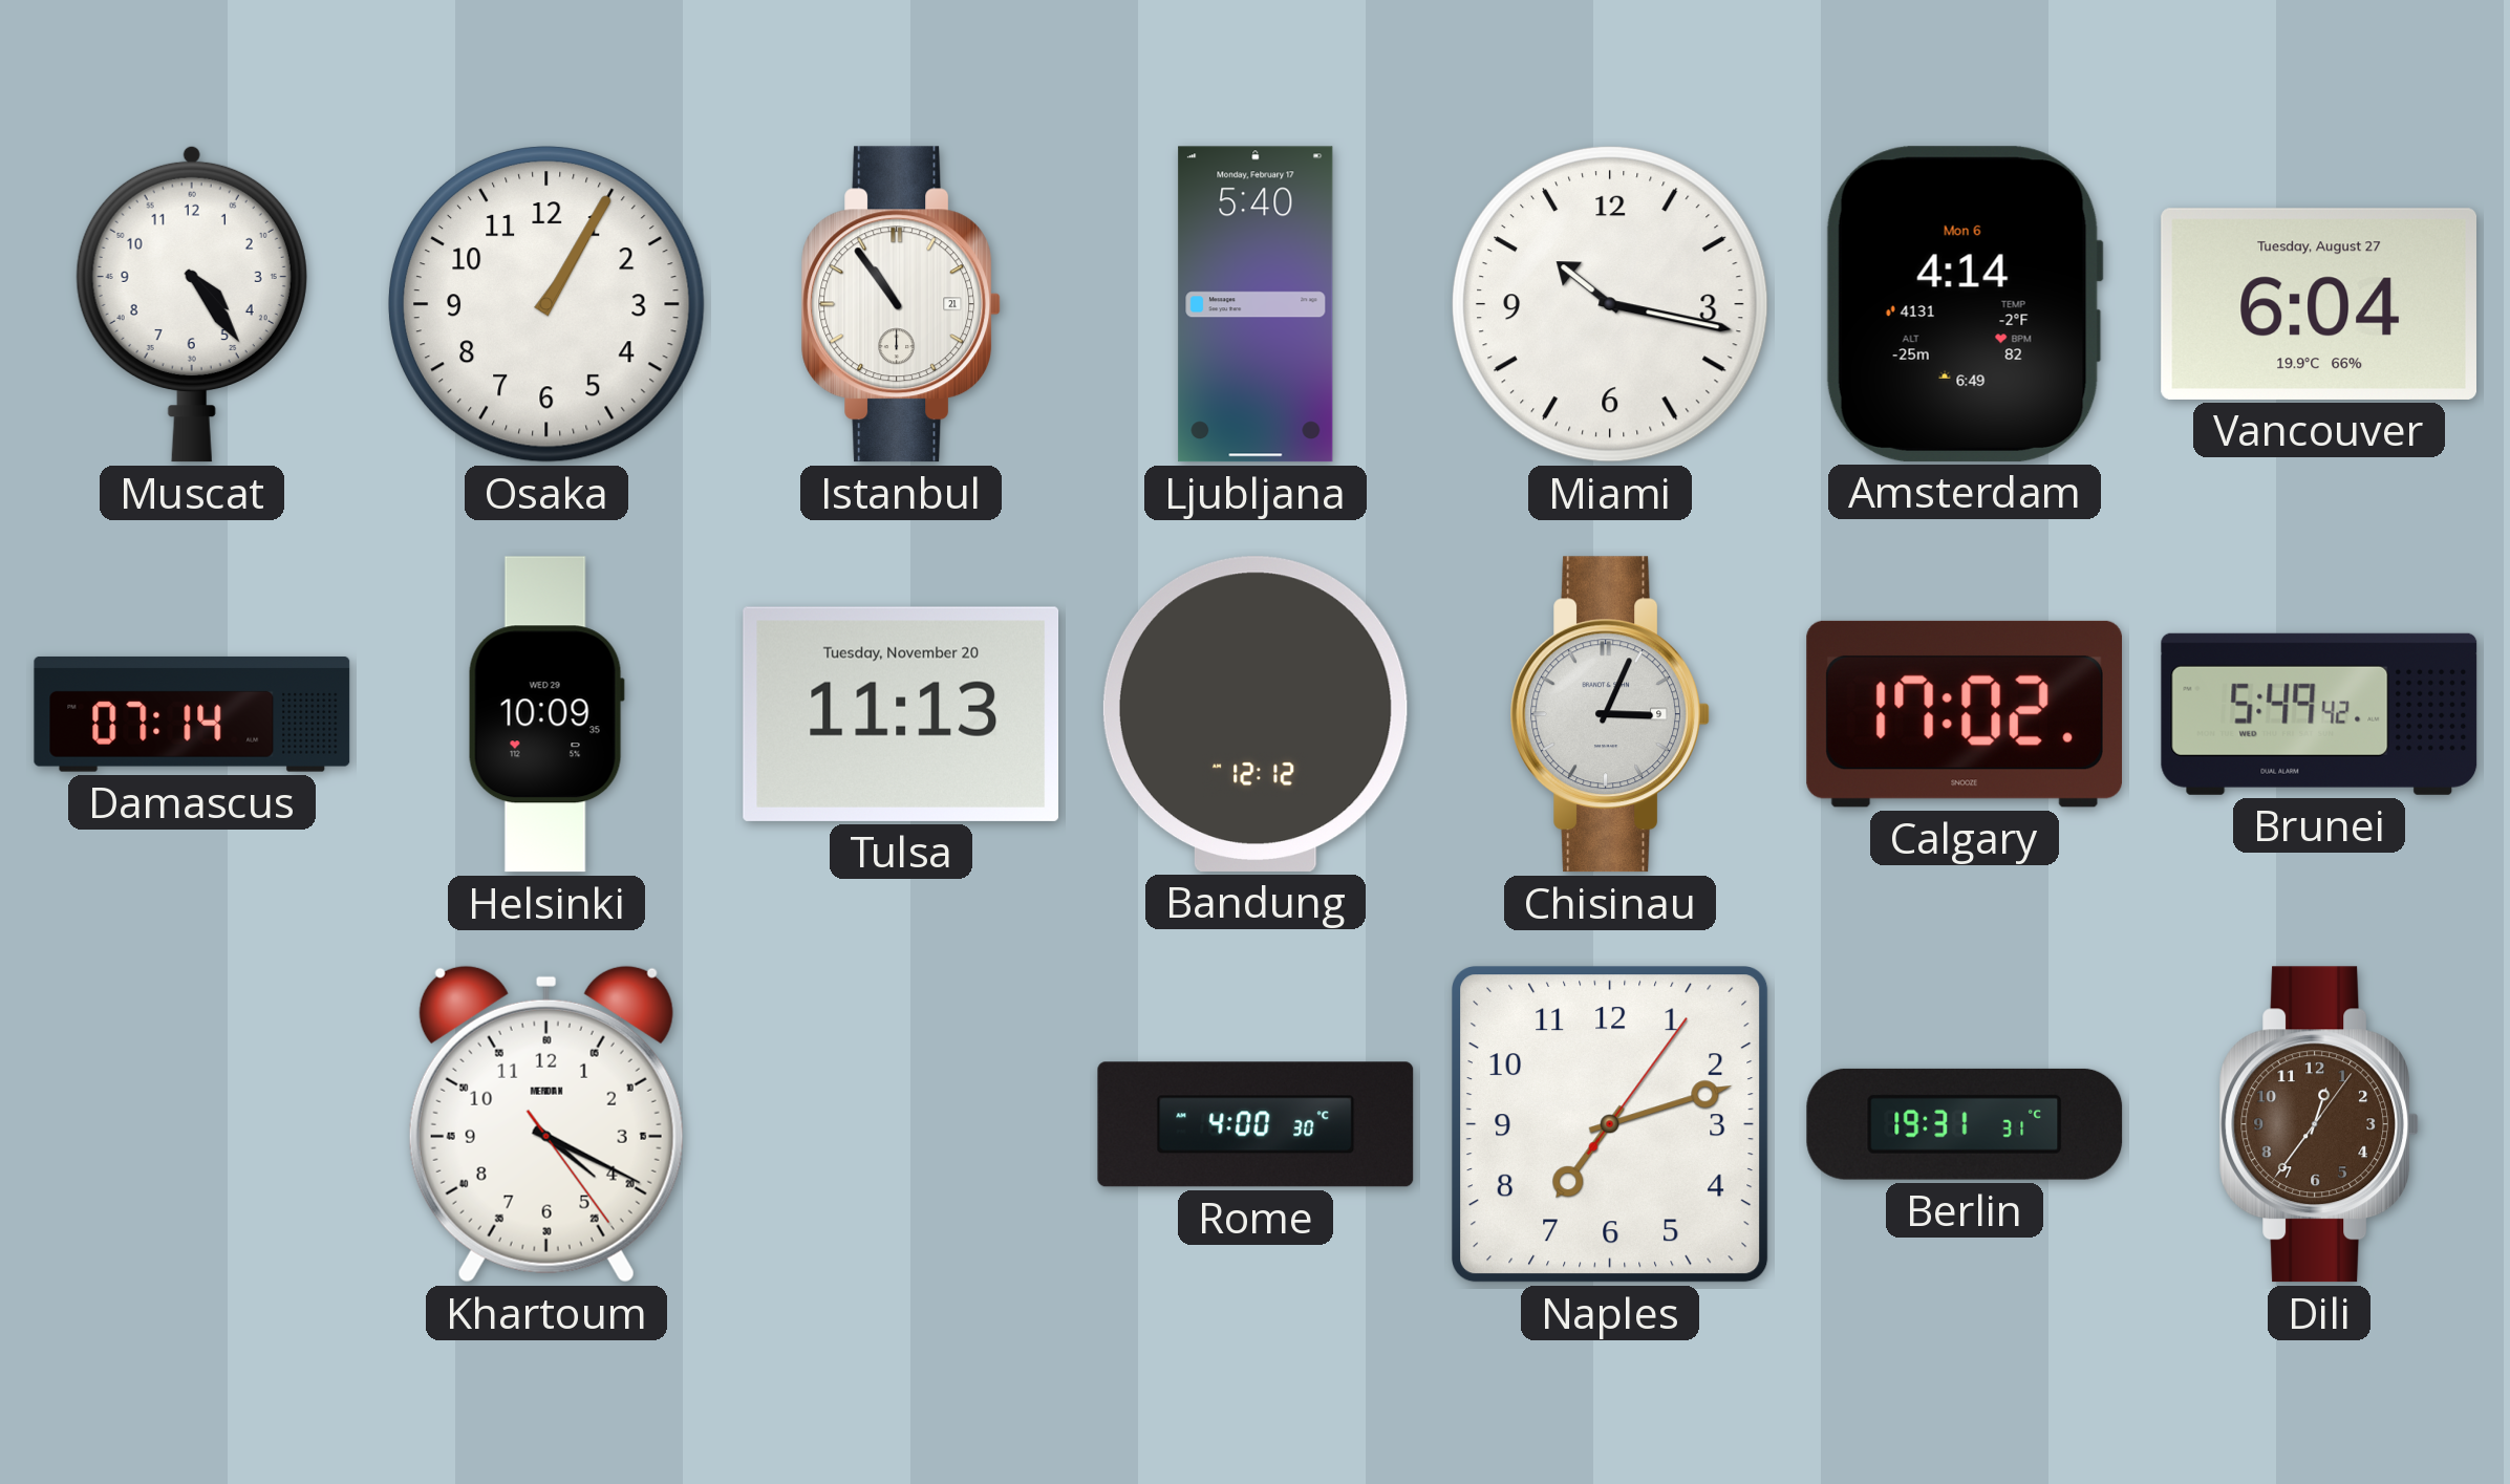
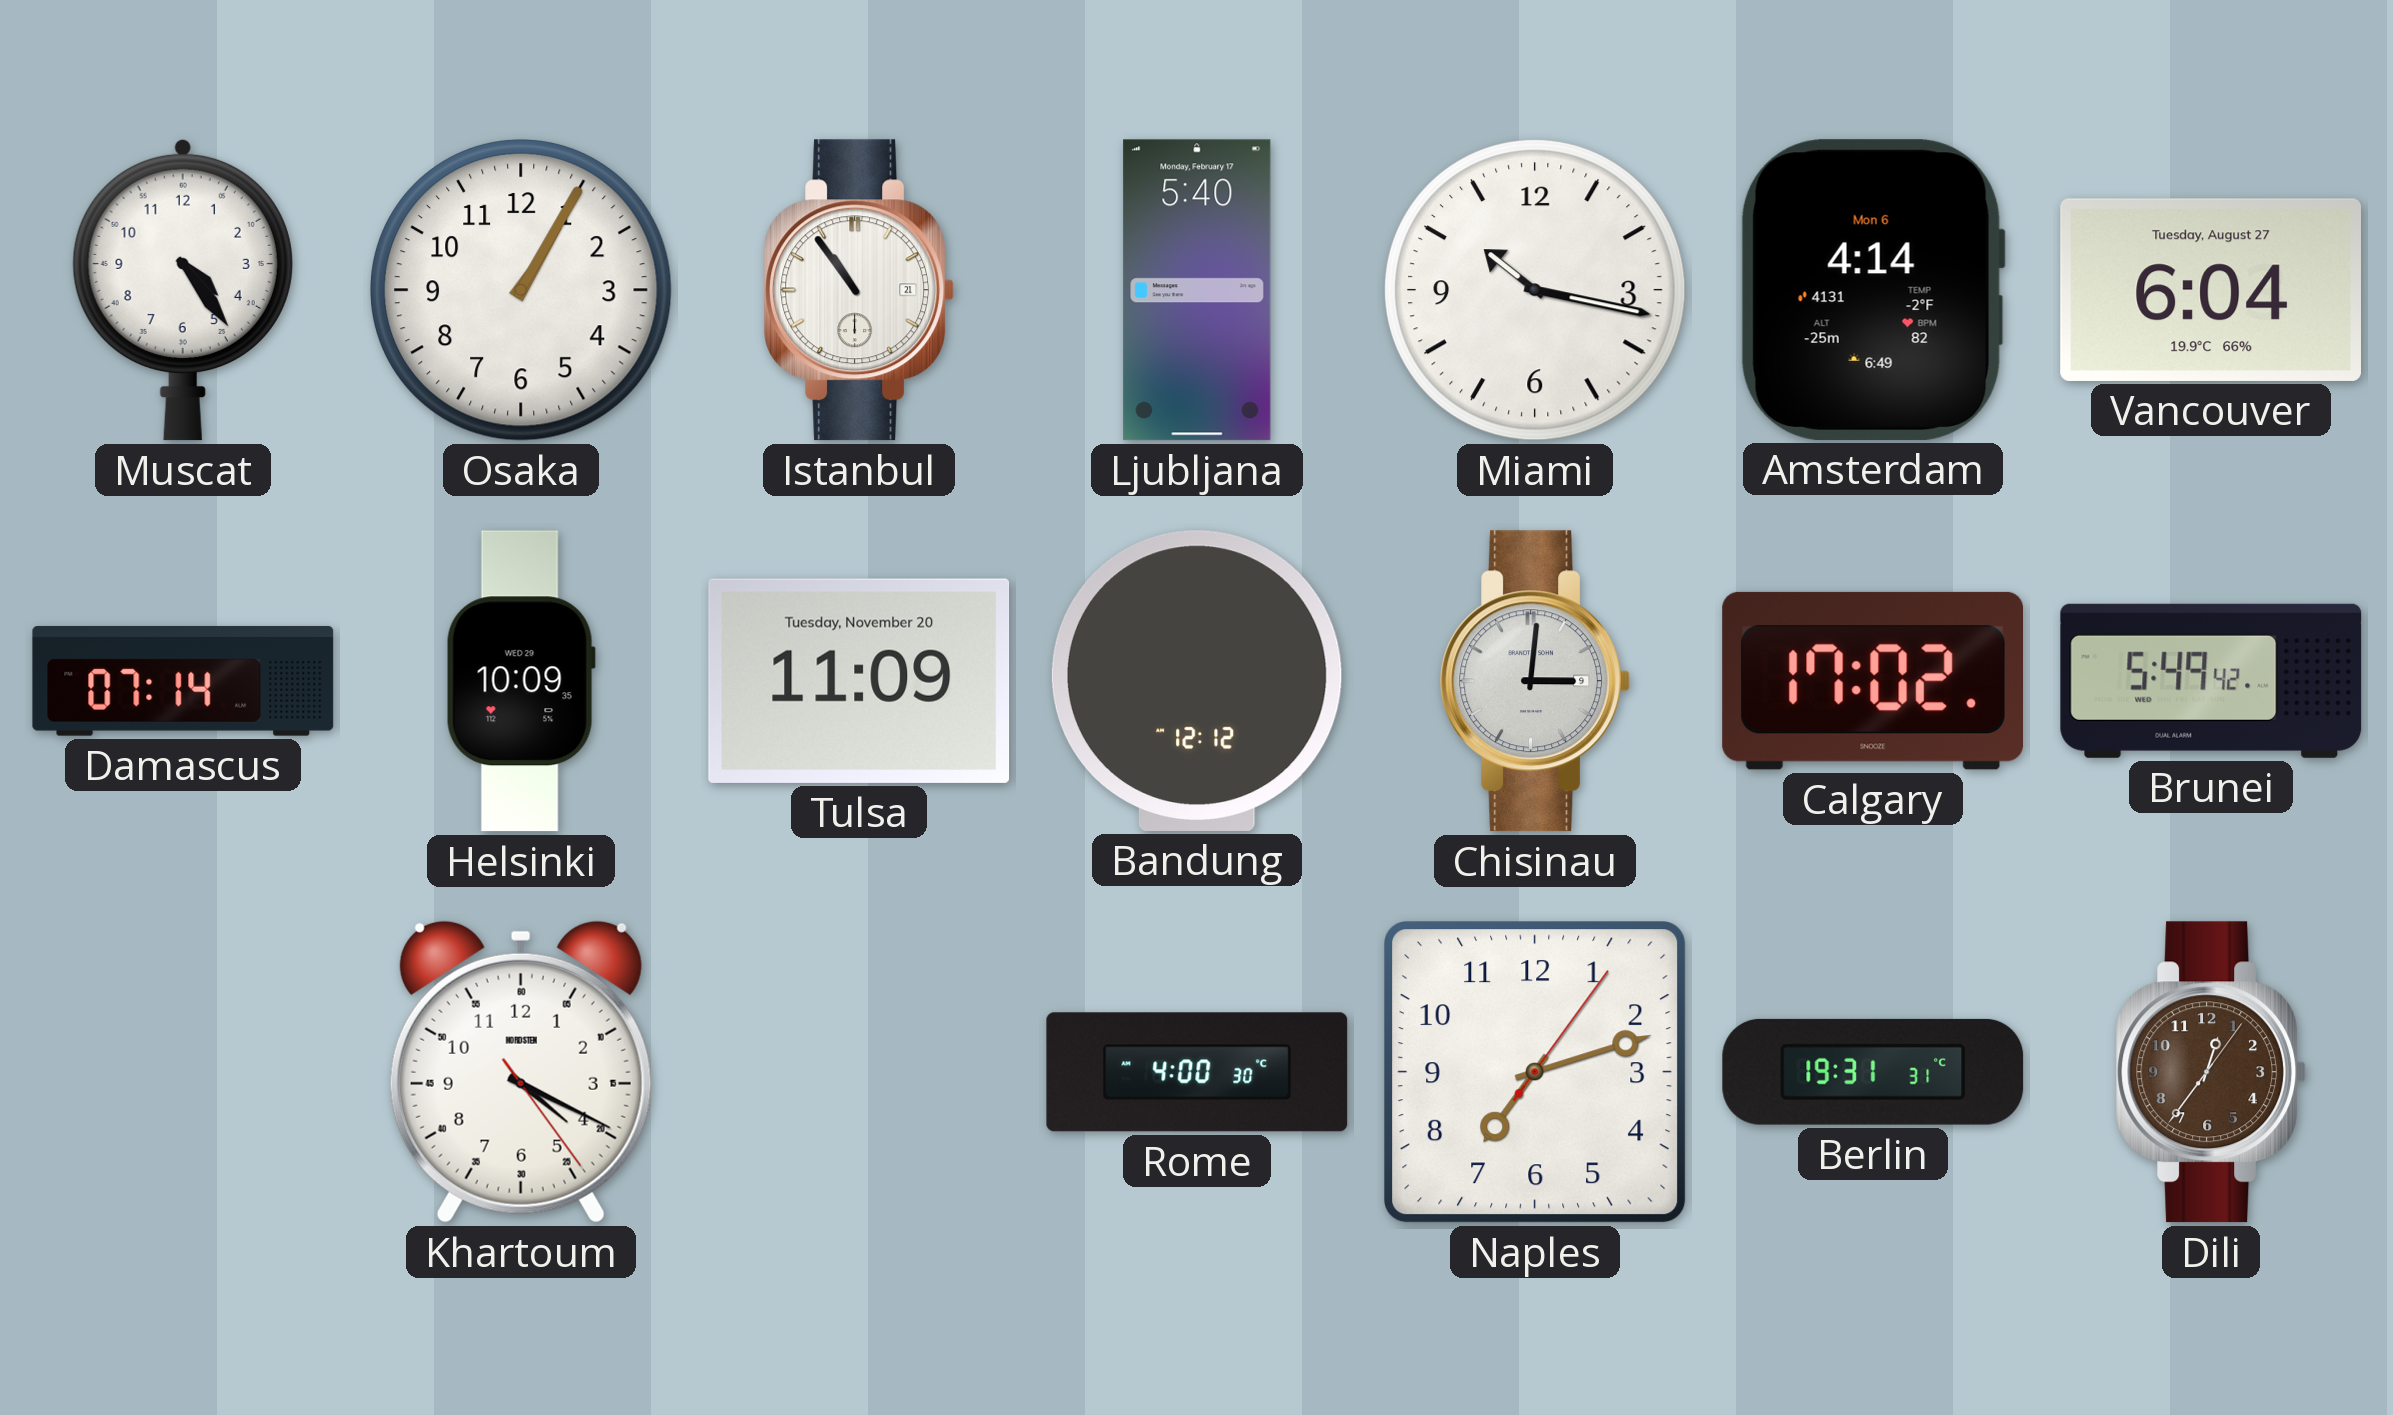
Tulsa: 11:13 -> 11:09
Chisinau: 3:04 -> 3:01
Khartoum brand: MERIDIAN -> NORDSTEN
